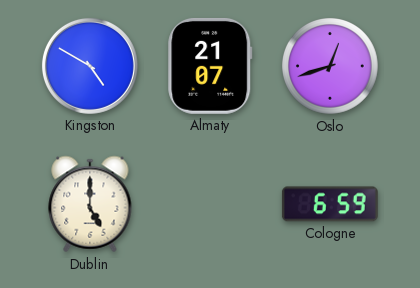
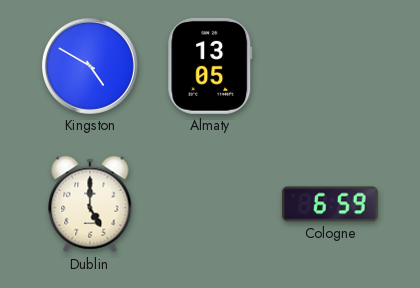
Almaty: 21:07 -> 13:05
Oslo: 12:42 -> none
